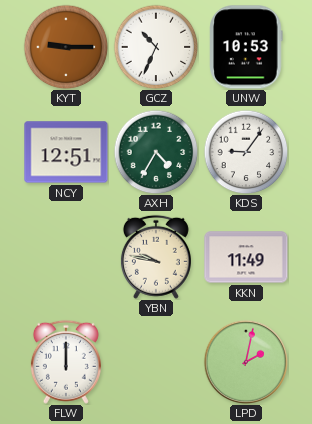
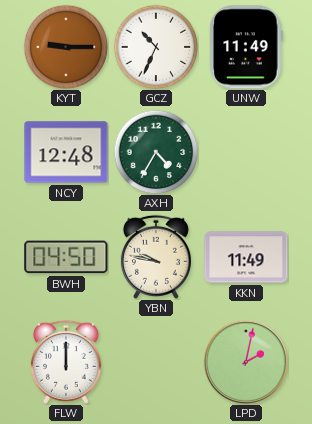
UNW: 10:53 -> 11:49
NCY: 12:51 -> 12:48
KDS: 9:06 -> none
BWH: none -> 04:50
